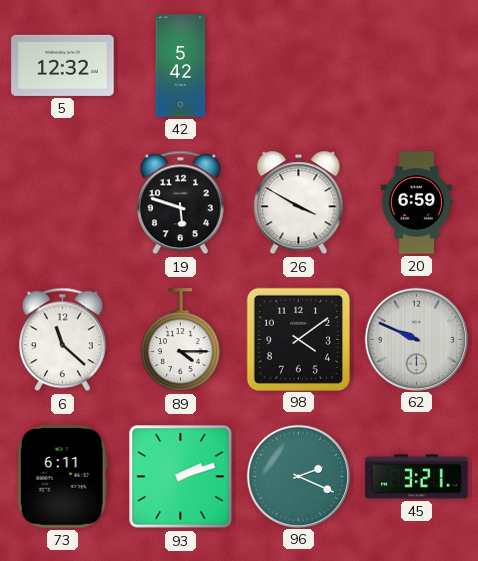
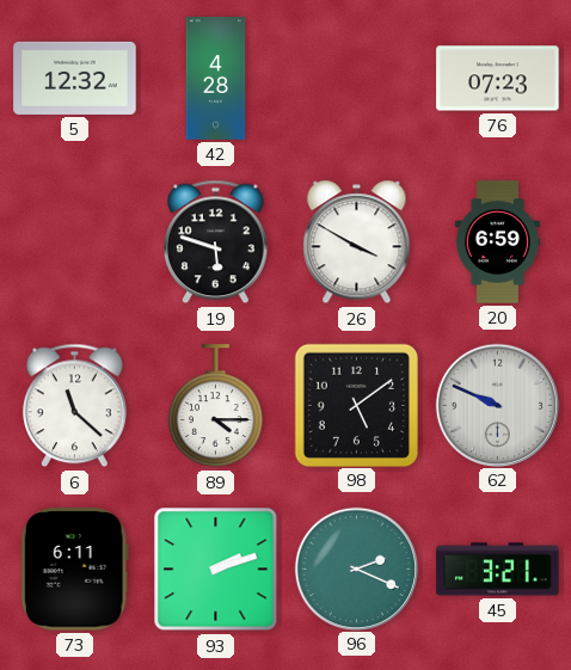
42: 5:42 -> 4:28
76: none -> 07:23
98: 4:09 -> 5:09
